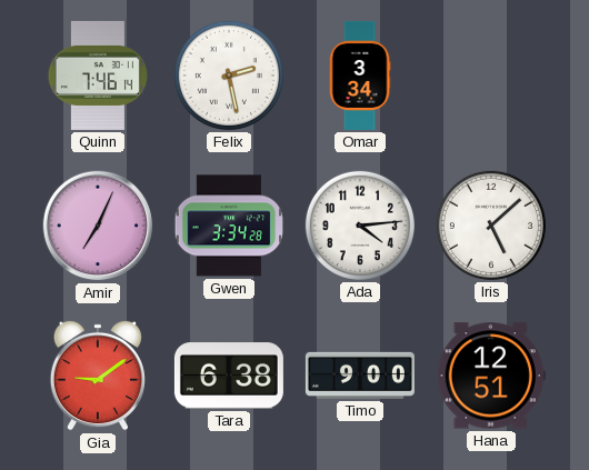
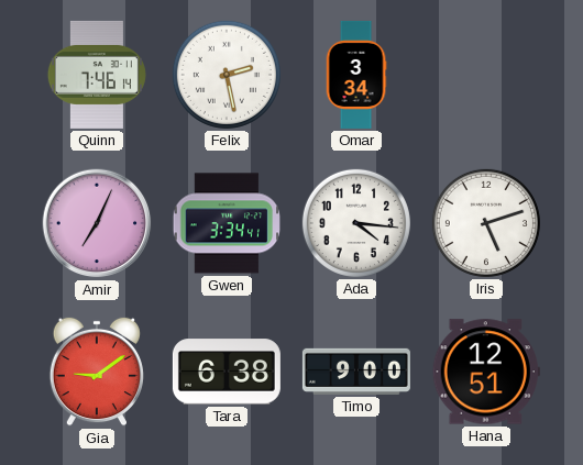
Gwen: 3:34:28 -> 3:34:41
Ada: 4:14 -> 4:16
Iris: 5:08 -> 5:12
